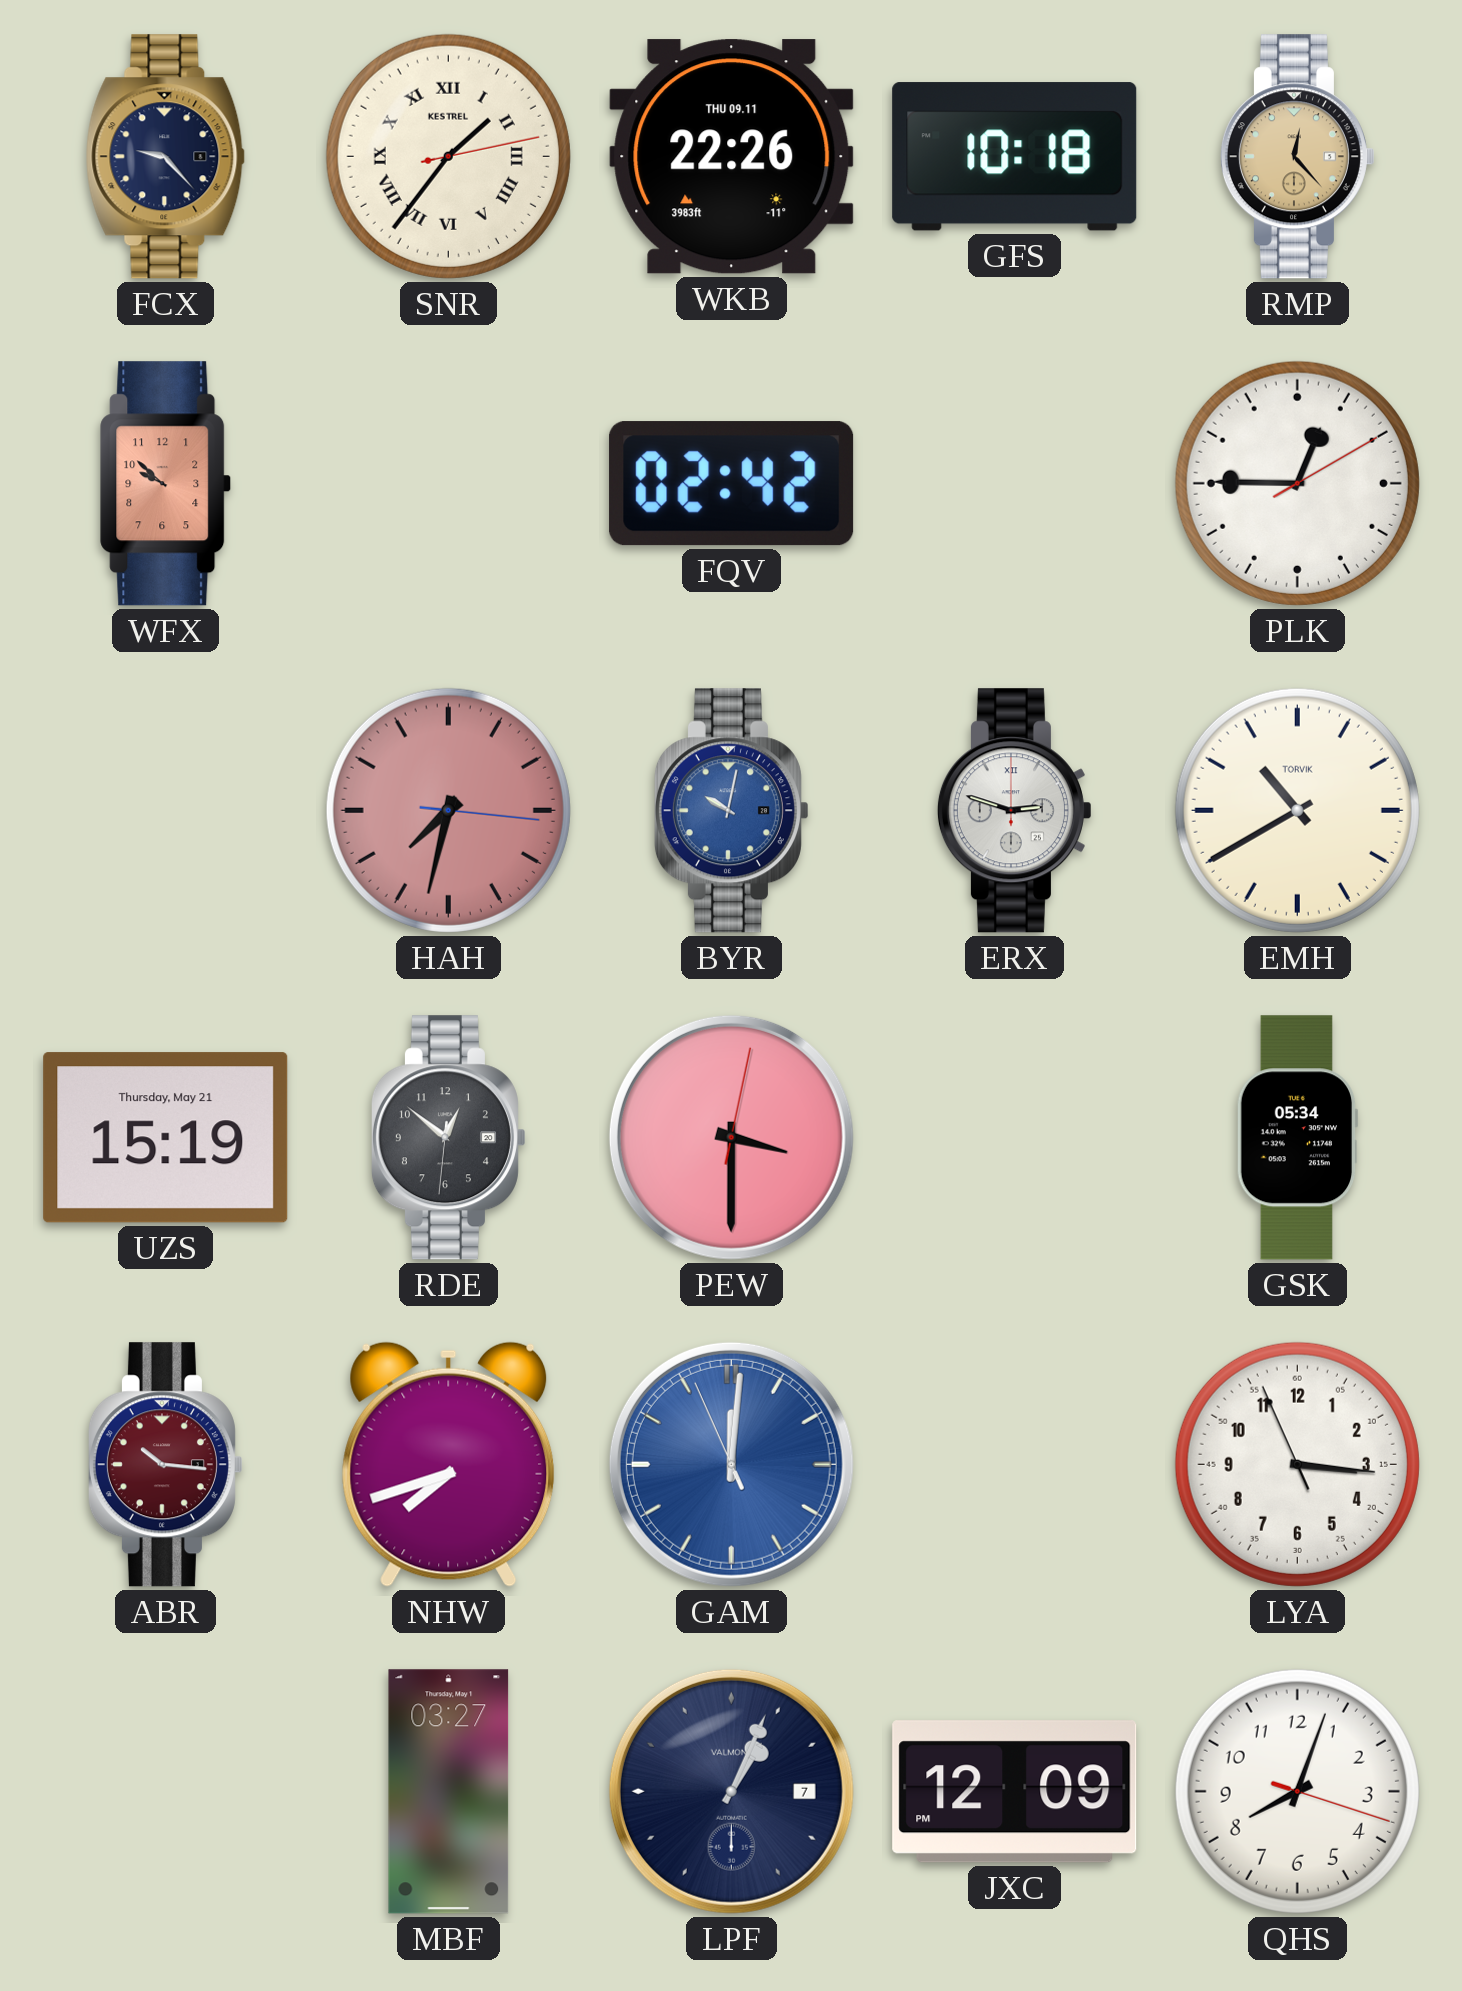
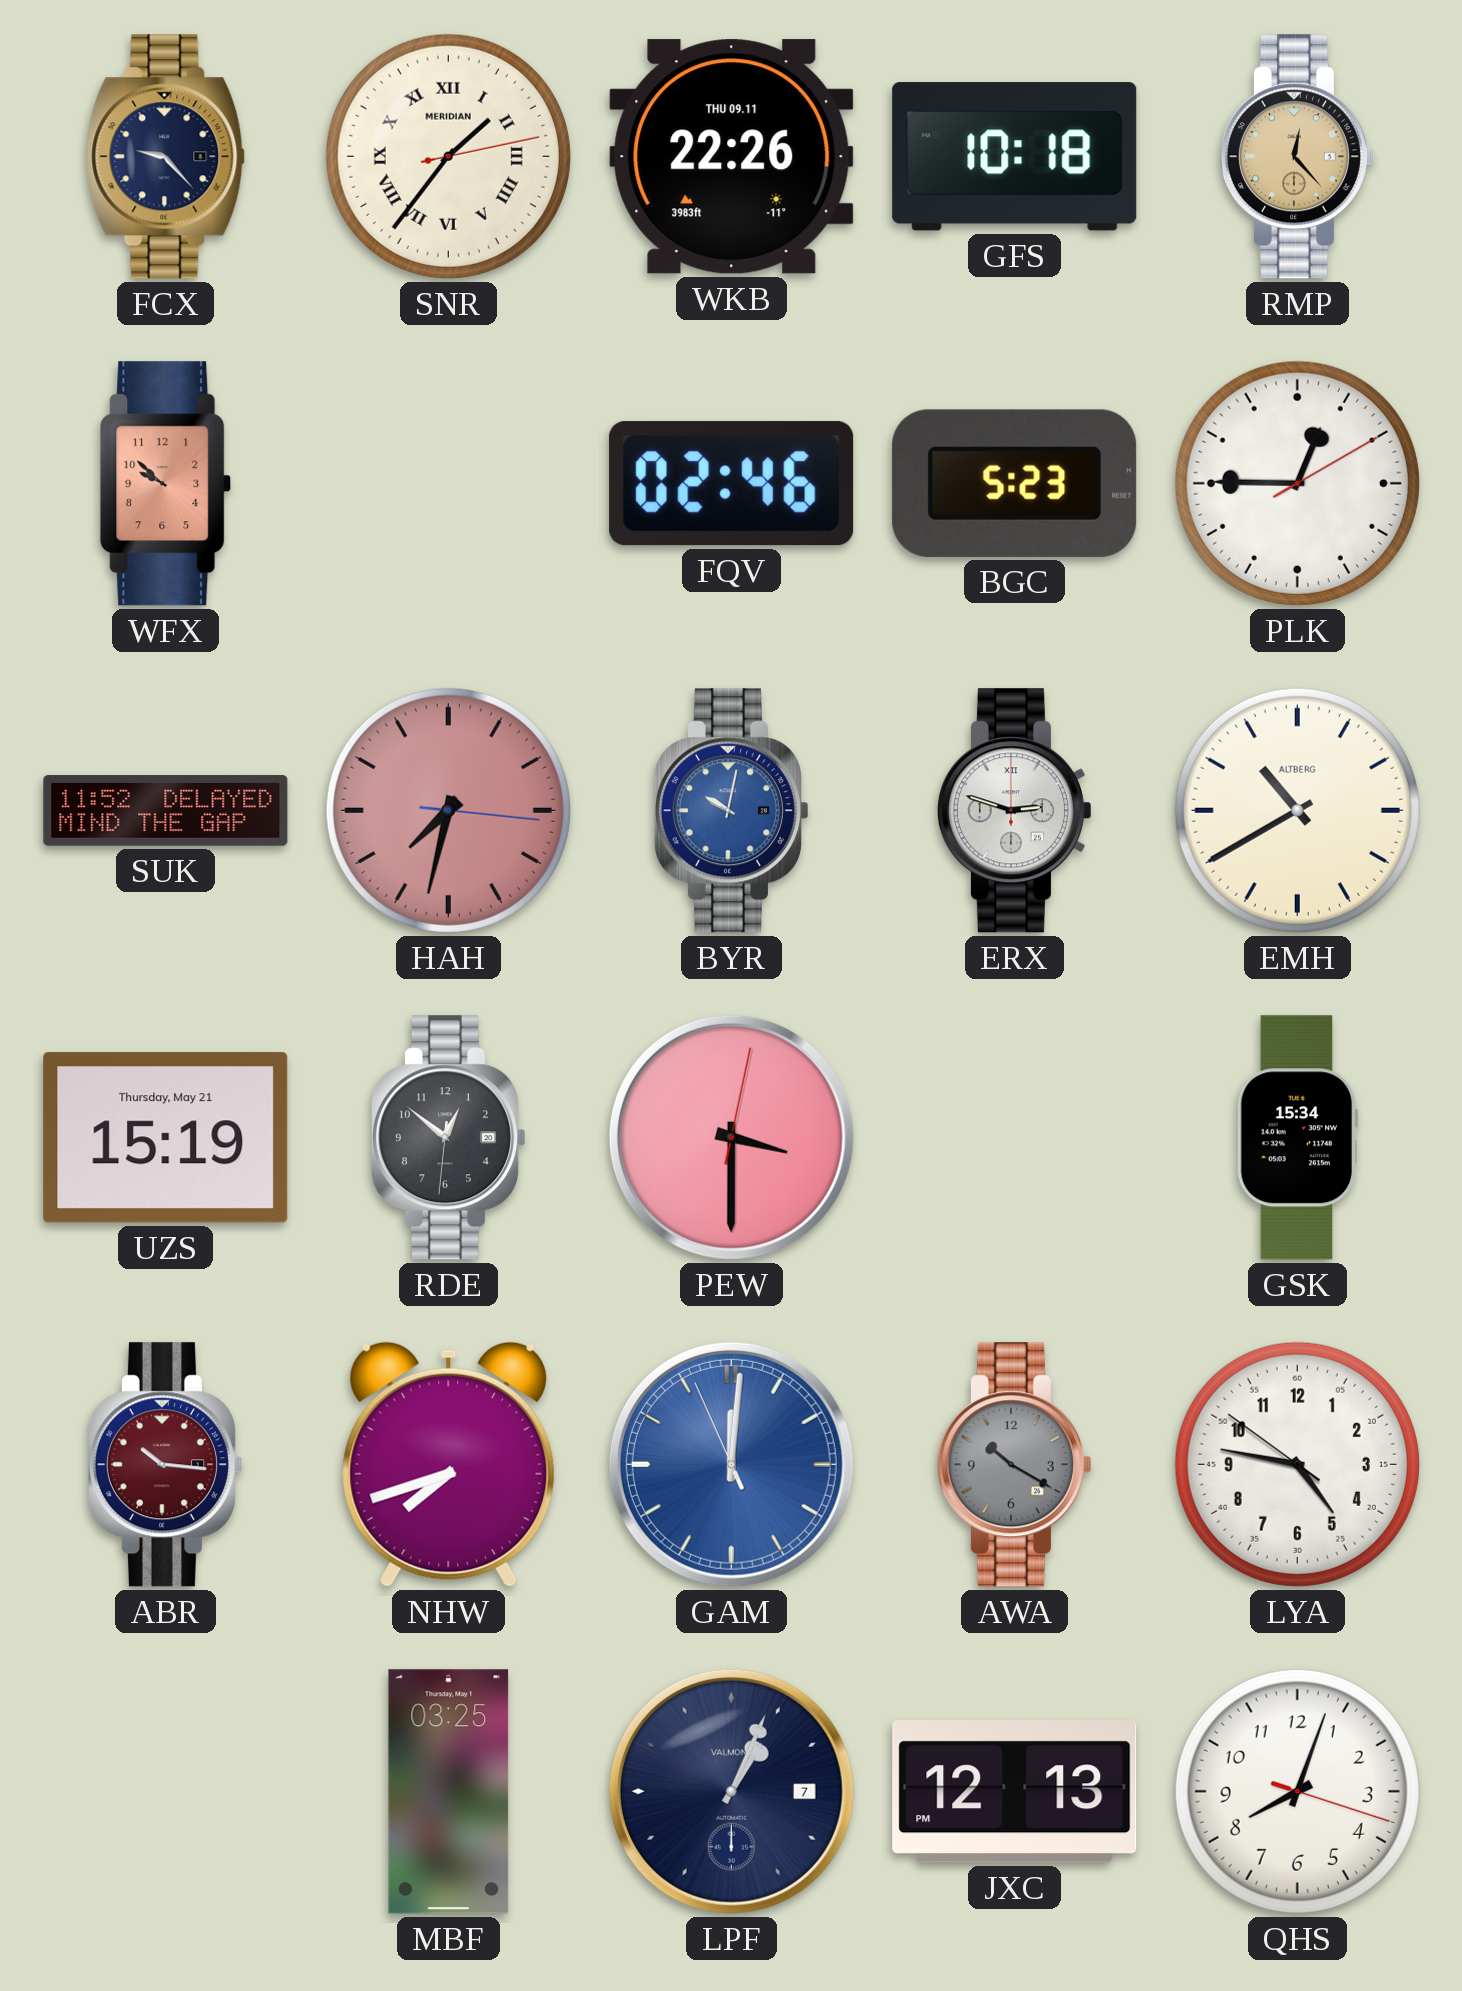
SNR brand: KESTREL -> MERIDIAN
FQV: 02:42 -> 02:46
BGC: none -> 5:23
SUK: none -> 11:52
EMH brand: TORVIK -> ALTBERG
GSK: 05:34 -> 15:34
AWA: none -> 10:20
LYA: 3:15 -> 4:46
MBF: 03:27 -> 03:25
JXC: 12:09 -> 12:13
